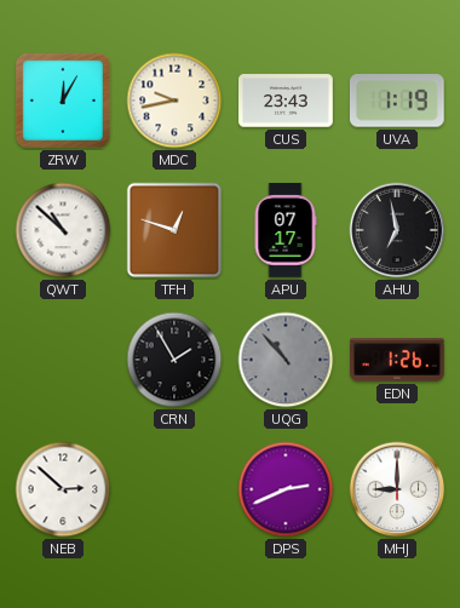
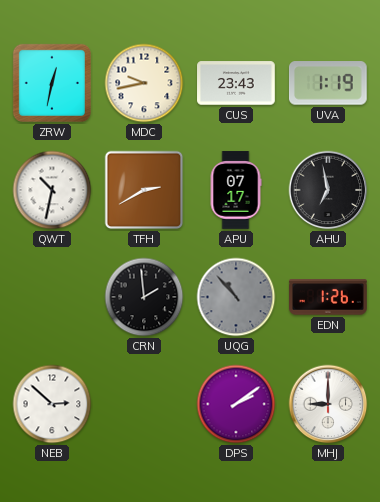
ZRW: 12:05 -> 12:32
QWT: 10:52 -> 10:32
TFH: 12:48 -> 2:40
CRN: 1:55 -> 1:59
DPS: 2:41 -> 2:09
